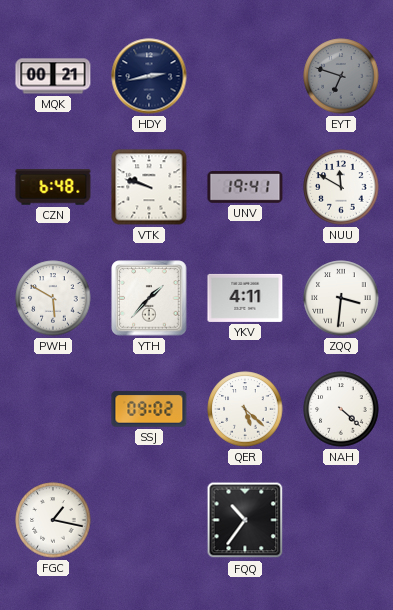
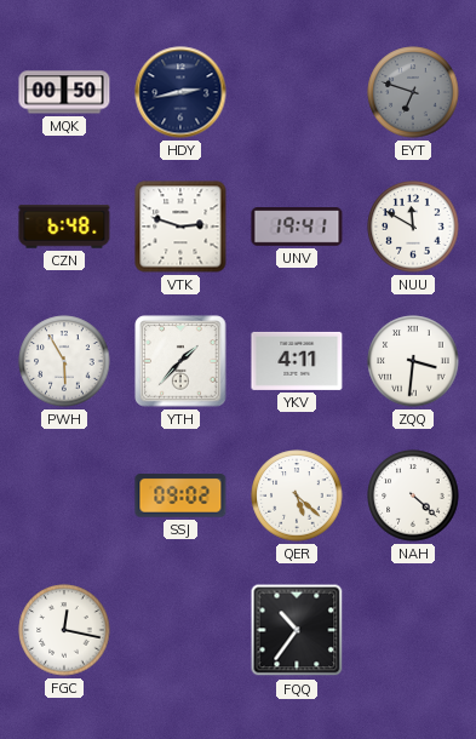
MQK: 00:21 -> 00:50
VTK: 9:48 -> 2:48
PWH: 5:50 -> 5:55
FGC: 1:17 -> 12:17
